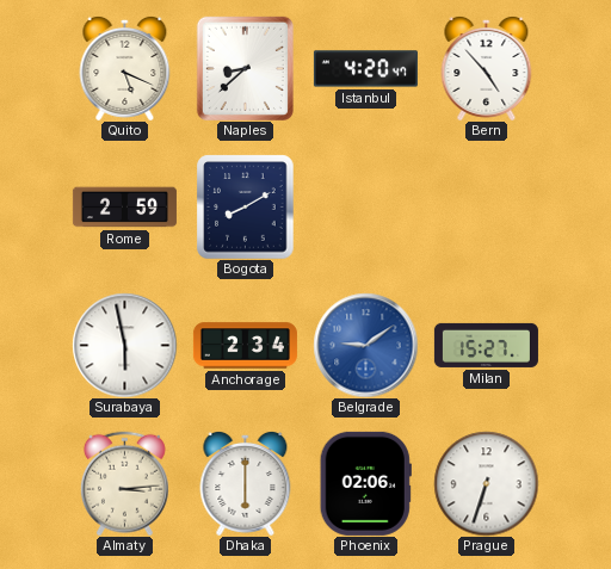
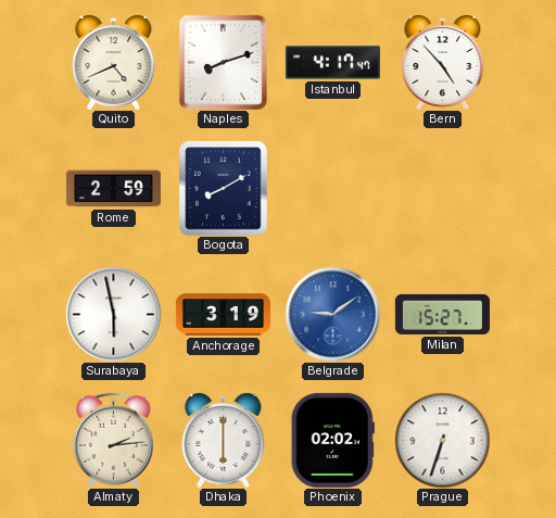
Quito: 5:19 -> 4:41
Naples: 8:38 -> 8:12
Istanbul: 4:20 -> 4:17
Anchorage: 2:34 -> 3:19
Almaty: 3:14 -> 2:14
Phoenix: 02:06 -> 02:02
